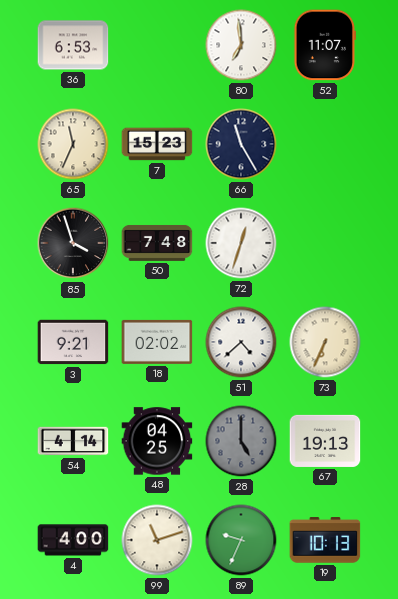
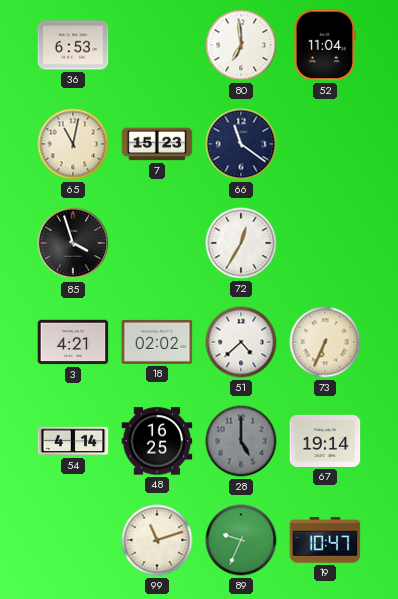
52: 11:07 -> 11:04
65: 11:34 -> 11:02
66: 11:25 -> 11:21
50: 7:48 -> none
72: 12:33 -> 12:35
3: 9:21 -> 4:21
48: 04:25 -> 16:25
67: 19:13 -> 19:14
4: 4:00 -> none
19: 10:13 -> 10:47
